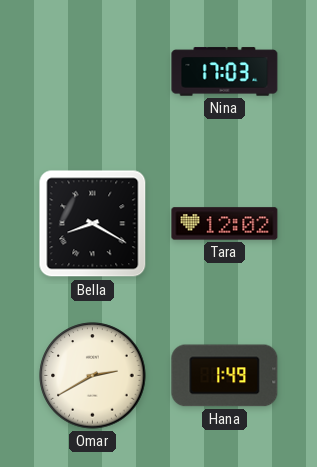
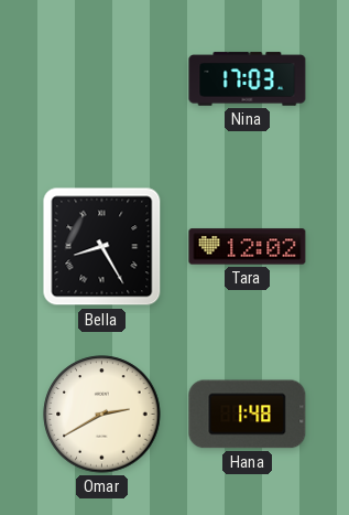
Bella: 8:20 -> 8:25
Hana: 1:49 -> 1:48
